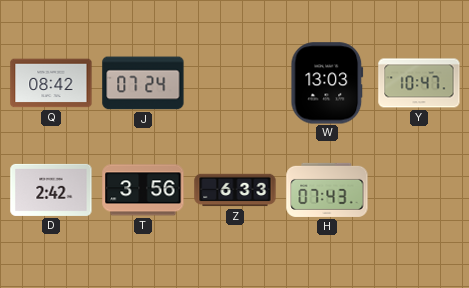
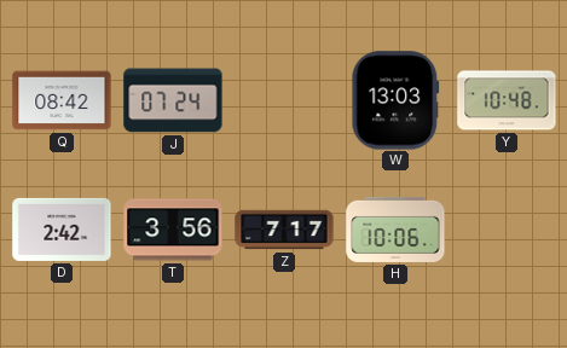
Y: 10:47 -> 10:48
Z: 6:33 -> 7:17
H: 07:43 -> 10:06
